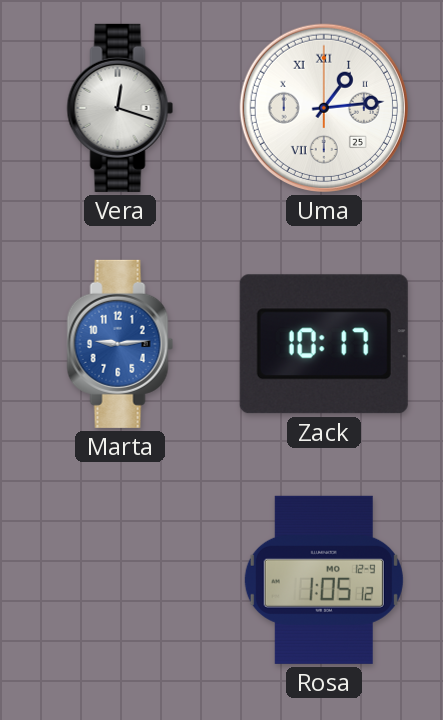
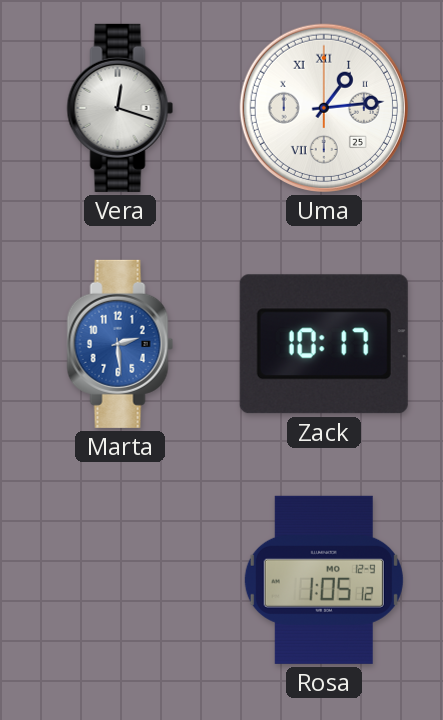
Marta: 9:14 -> 2:29
